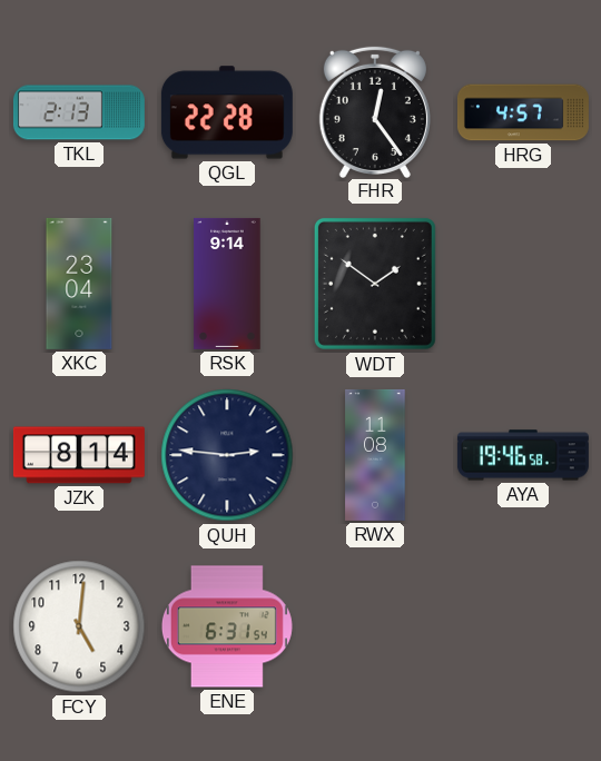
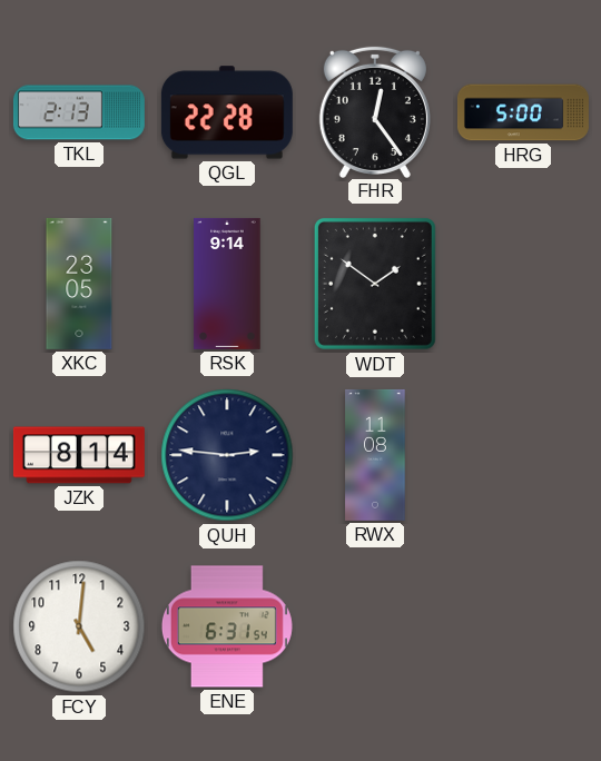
HRG: 4:57 -> 5:00
XKC: 23:04 -> 23:05
AYA: 19:46 -> none
